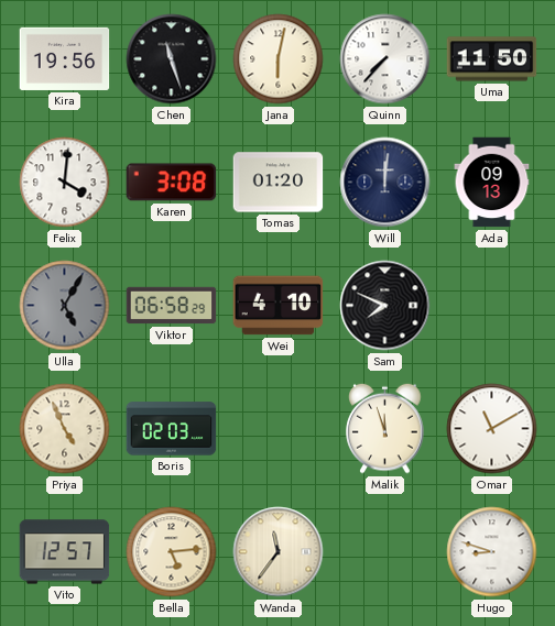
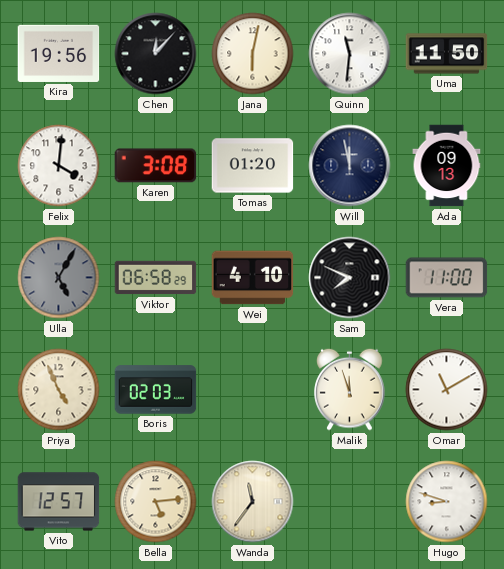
Chen: 11:27 -> 12:07
Quinn: 7:37 -> 11:31
Will: 12:01 -> 11:58
Vera: none -> 11:00
